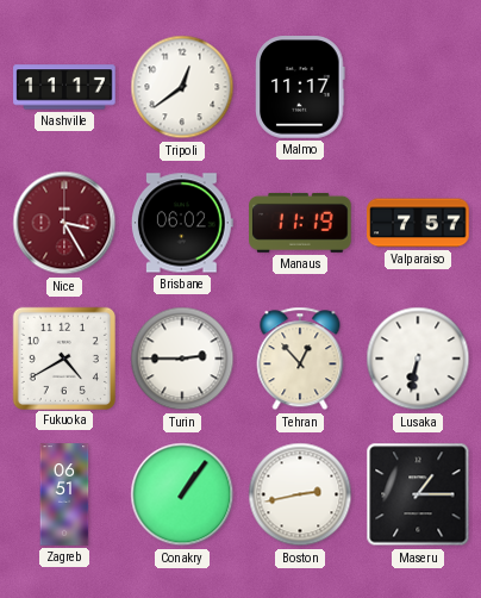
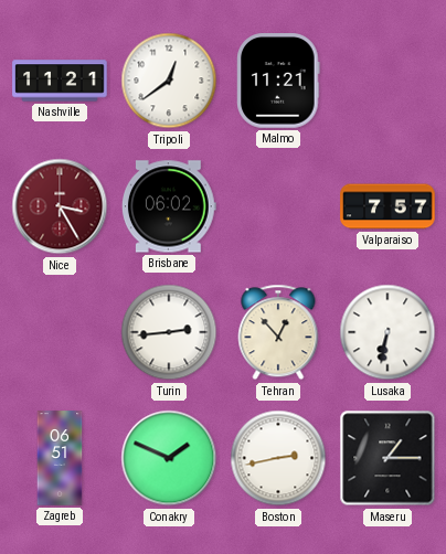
Nashville: 11:17 -> 11:21
Malmo: 11:17 -> 11:21
Manaus: 11:19 -> none
Fukuoka: 4:40 -> none
Turin: 2:45 -> 2:44
Conakry: 1:06 -> 1:49
